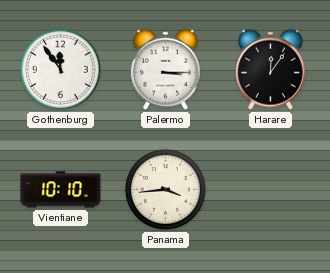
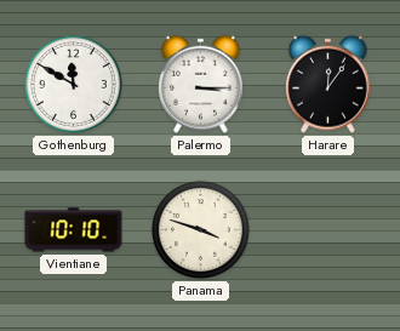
Gothenburg: 11:54 -> 11:50
Panama: 3:44 -> 3:48
